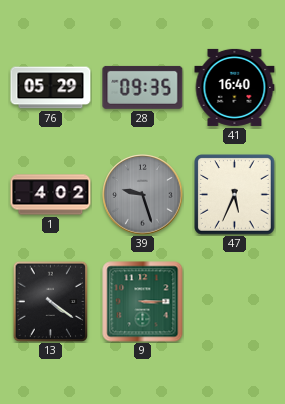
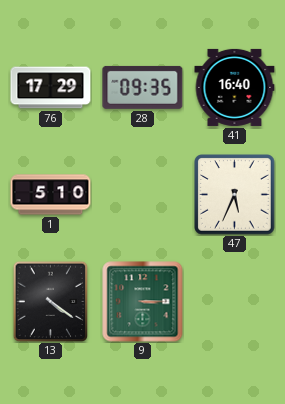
76: 05:29 -> 17:29
1: 4:02 -> 5:10
39: 9:27 -> none
